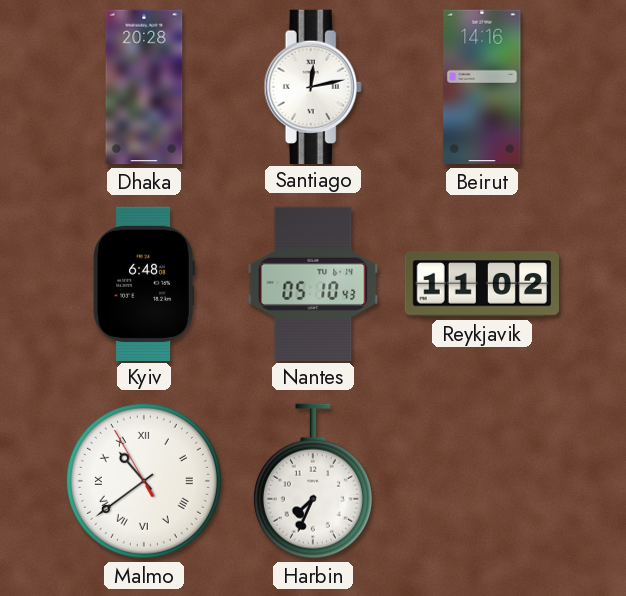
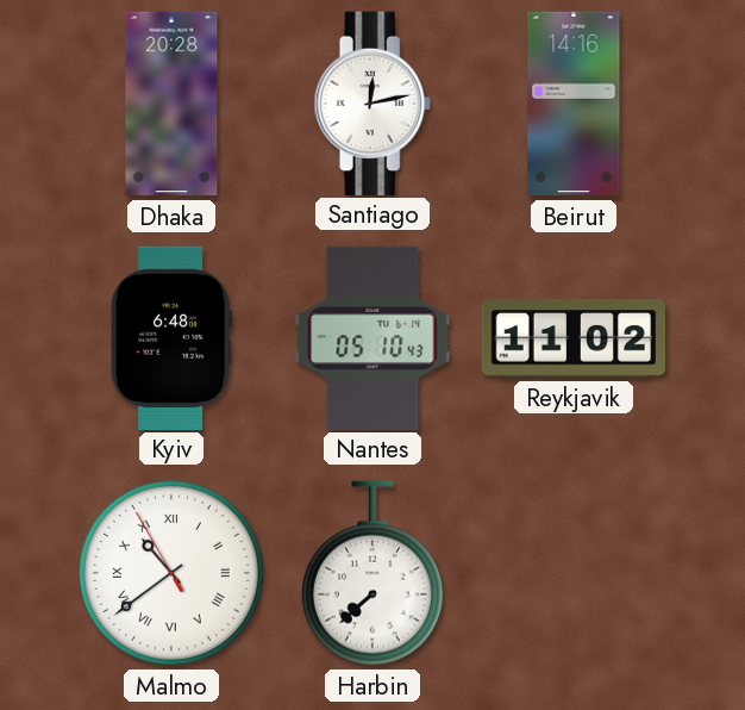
Harbin: 7:34 -> 7:38
